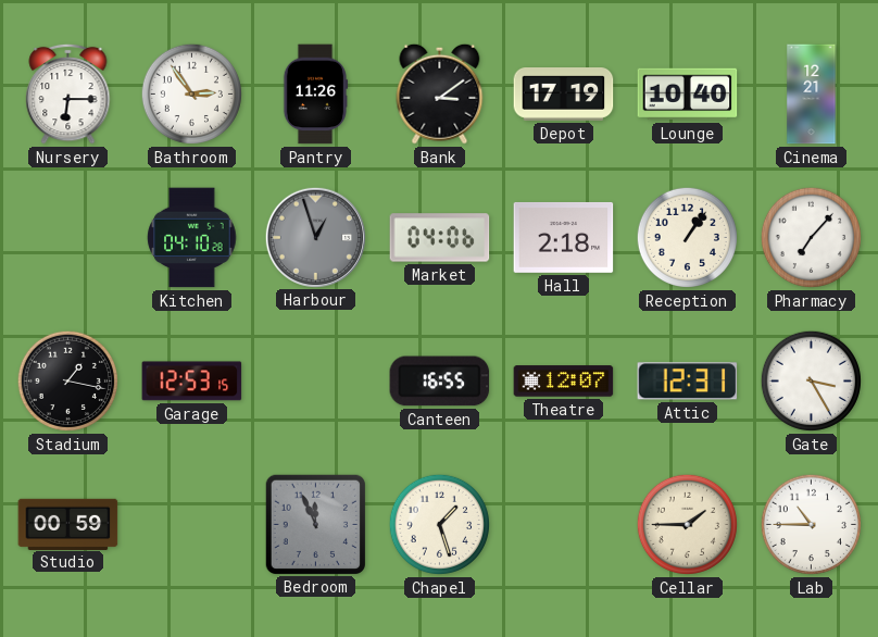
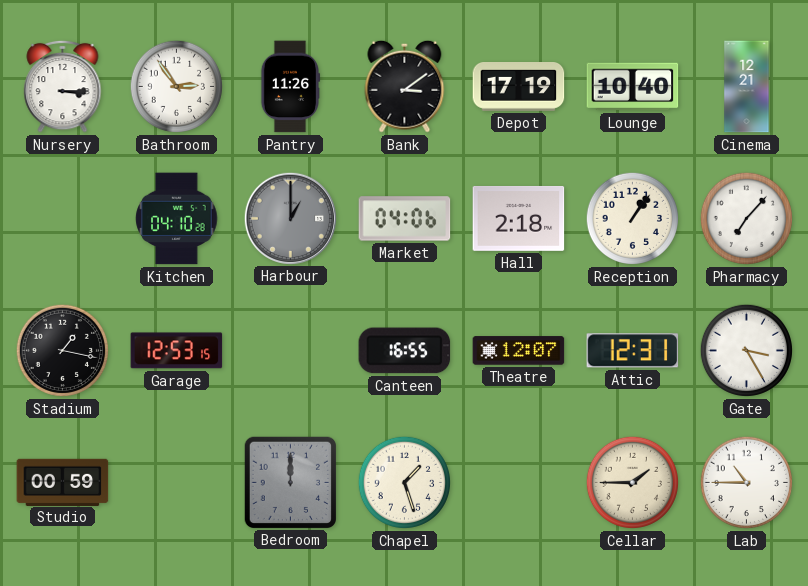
Nursery: 6:15 -> 3:15
Harbour: 12:57 -> 1:00
Bedroom: 11:56 -> 12:00
